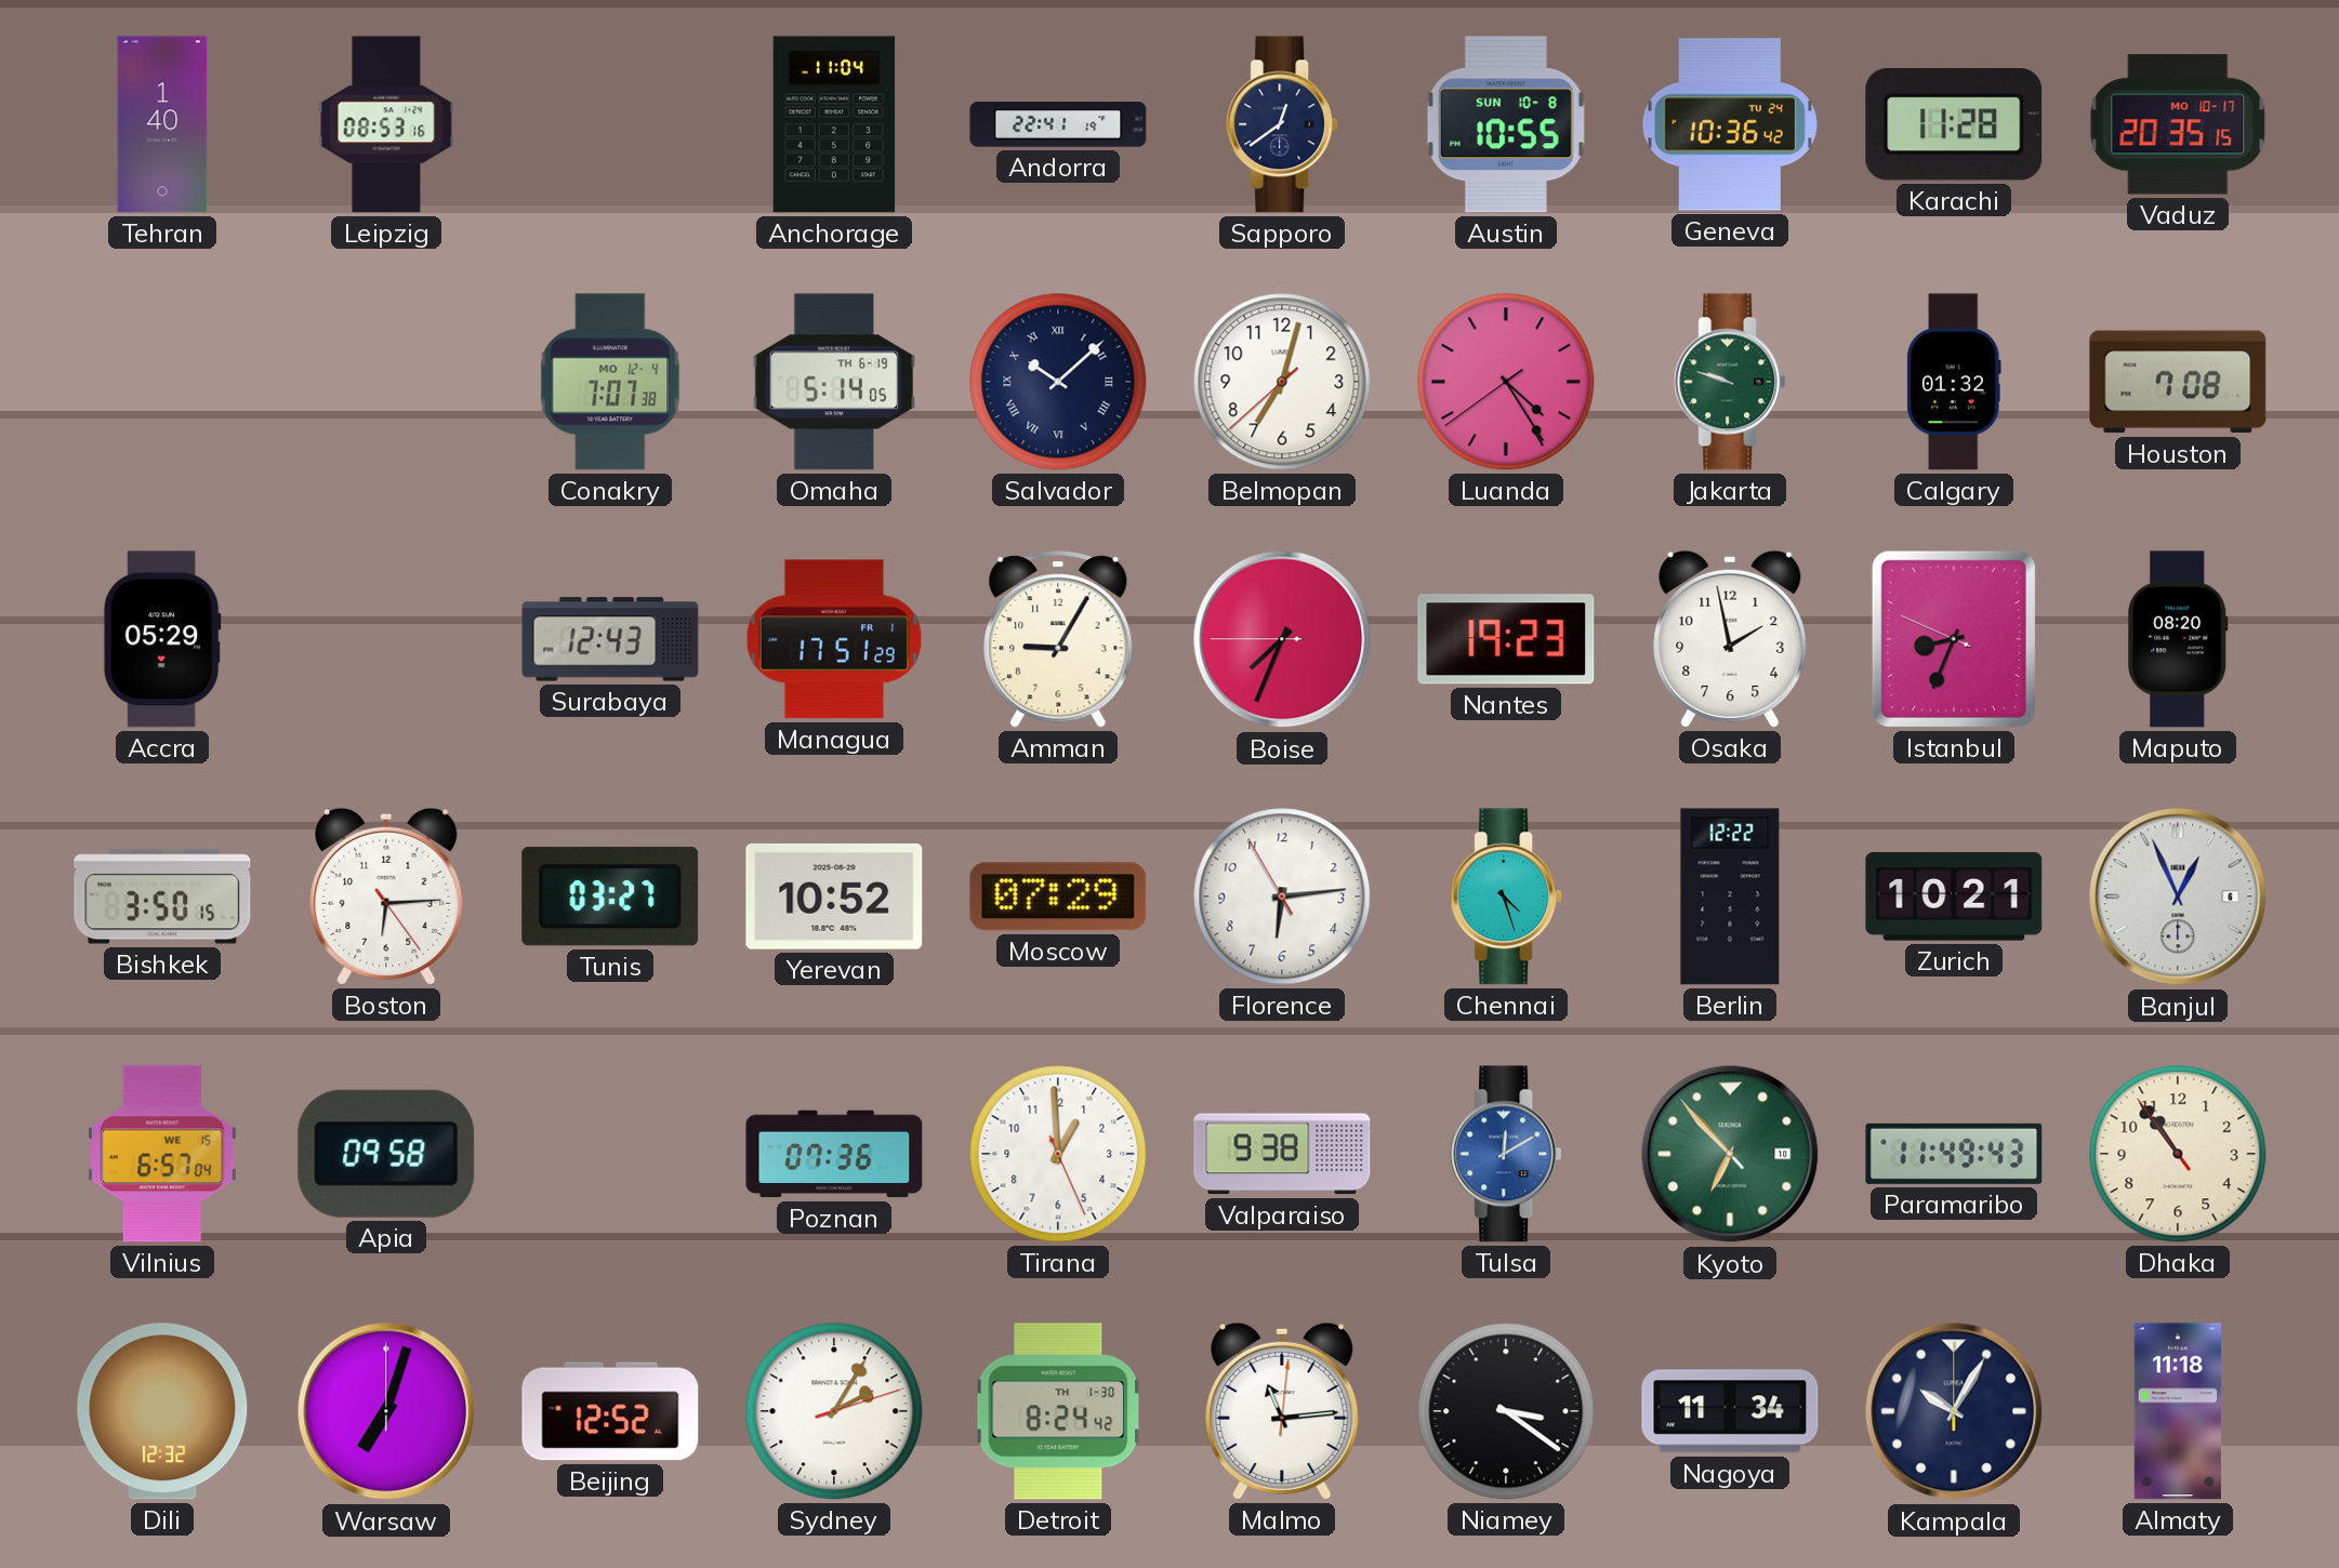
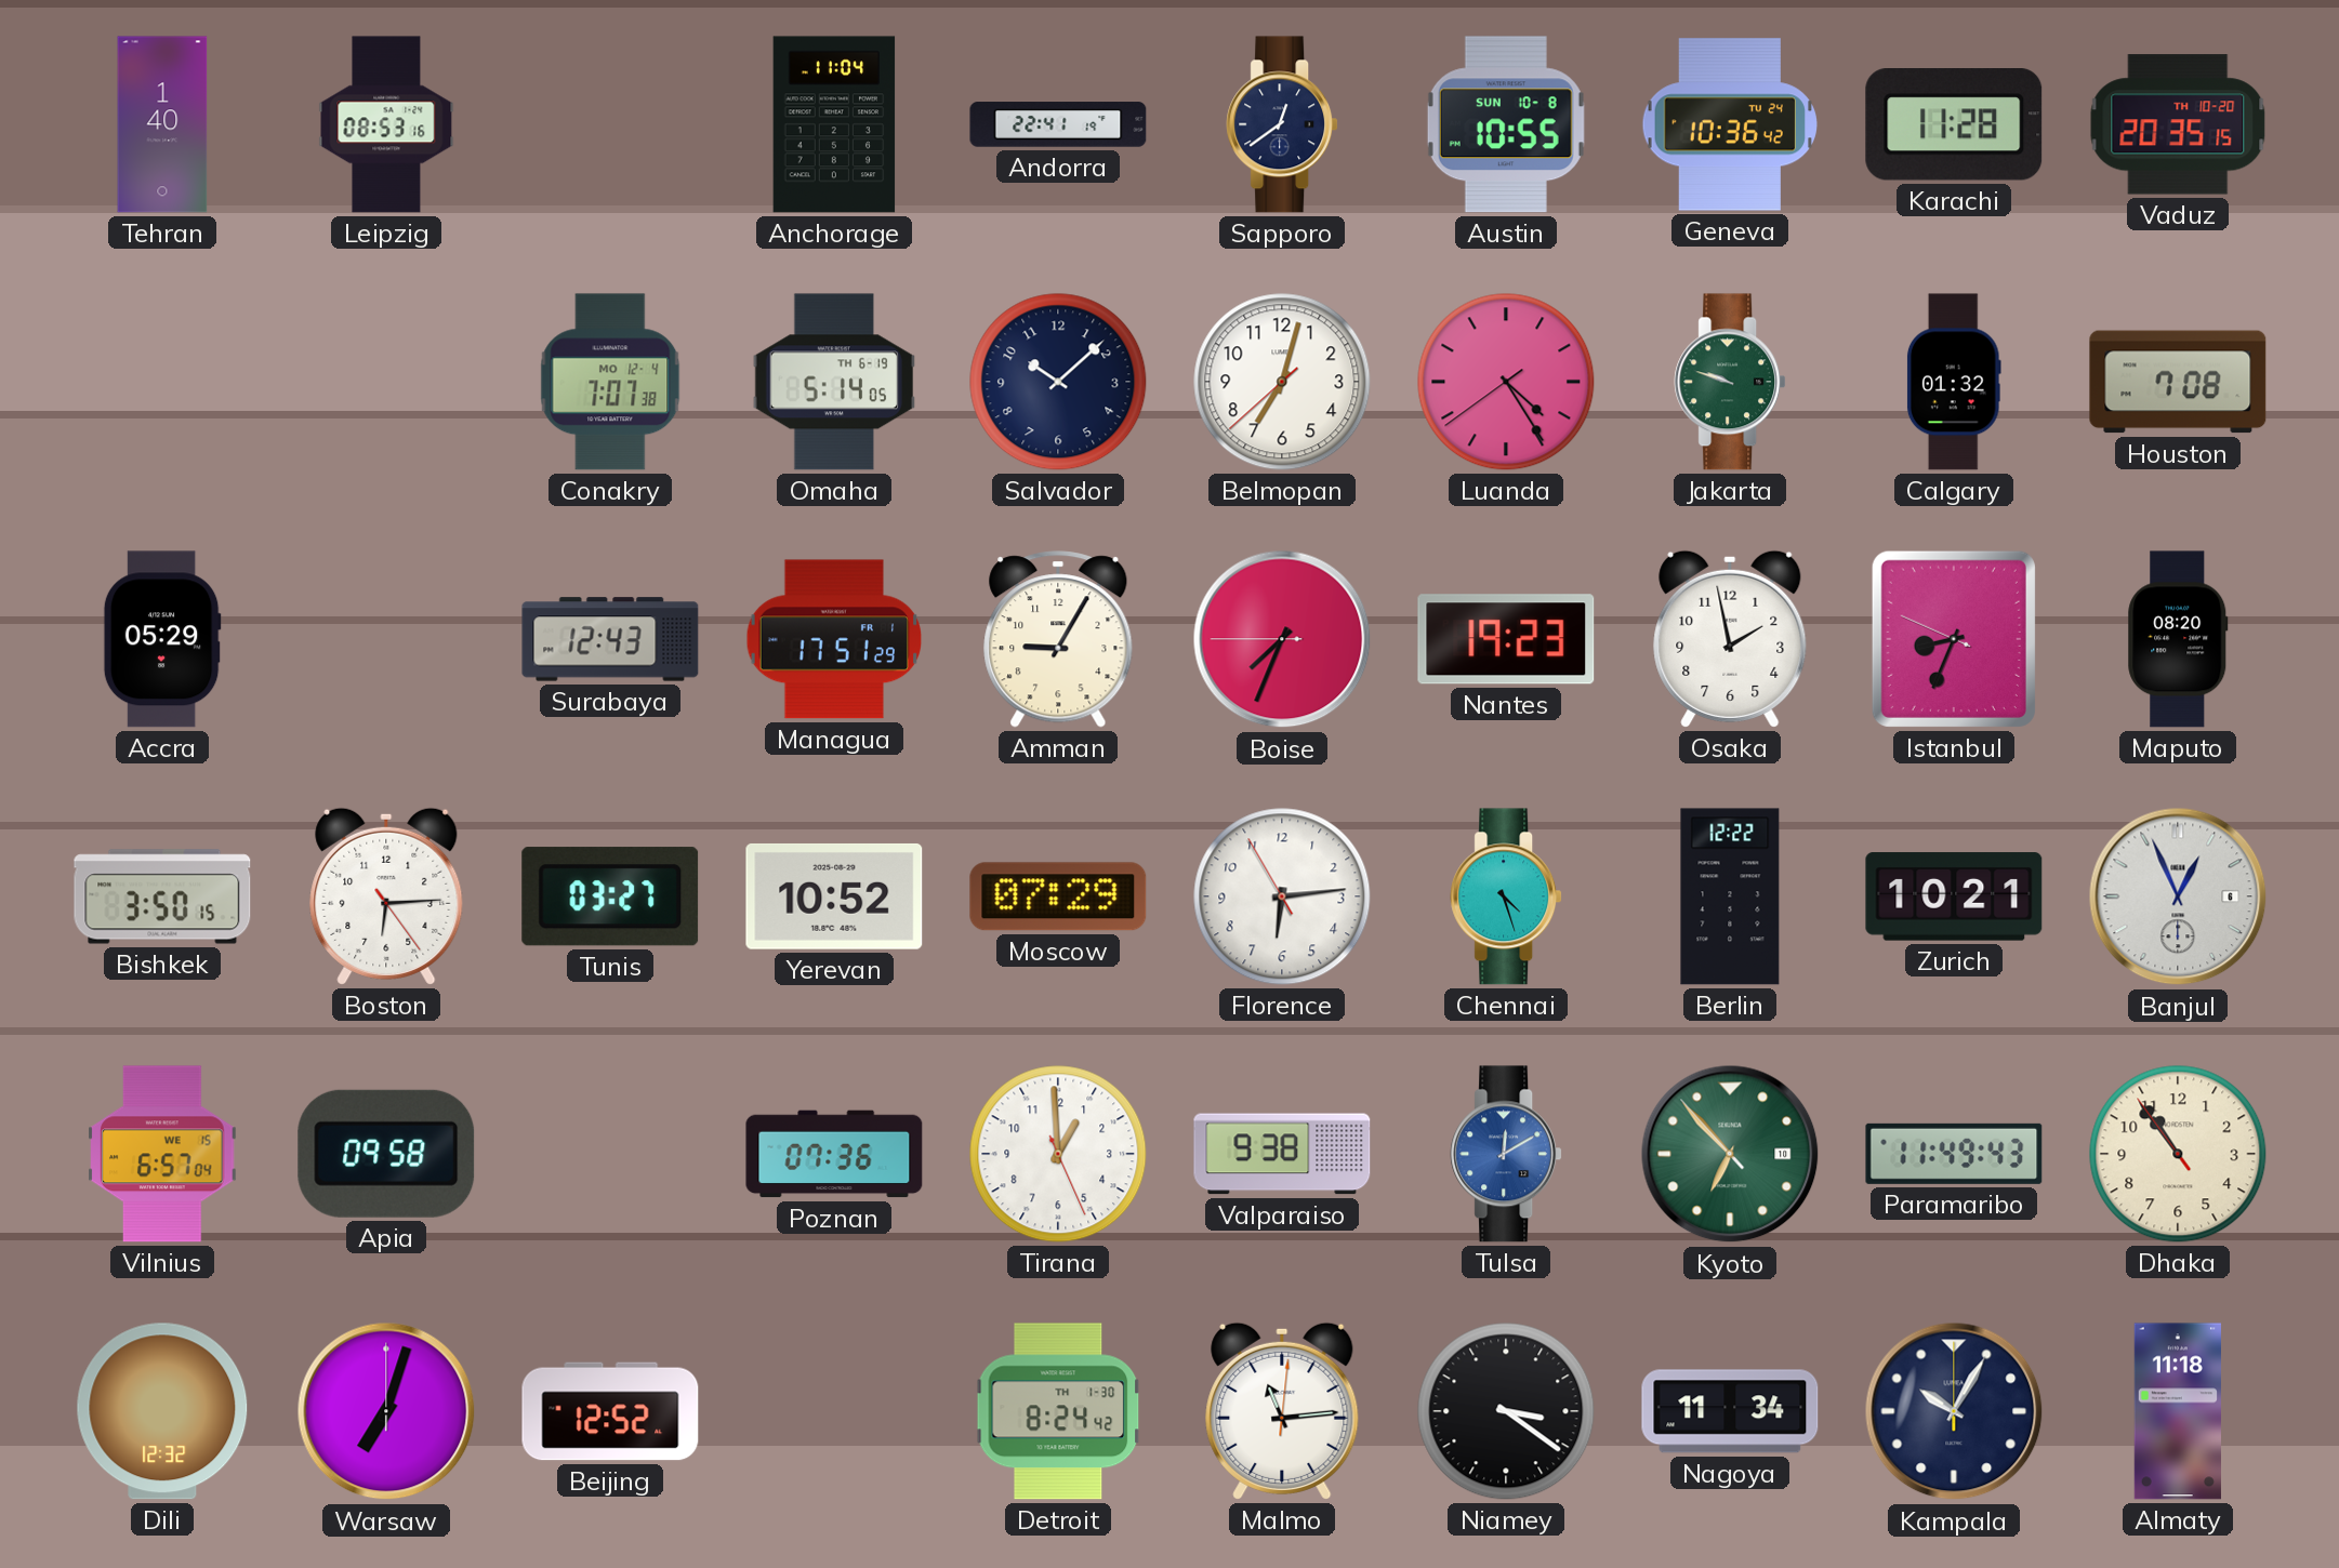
Vaduz date: MO 10-17 -> TH 10-20
Salvador numerals: Roman -> Arabic
Sydney: 2:05 -> none
